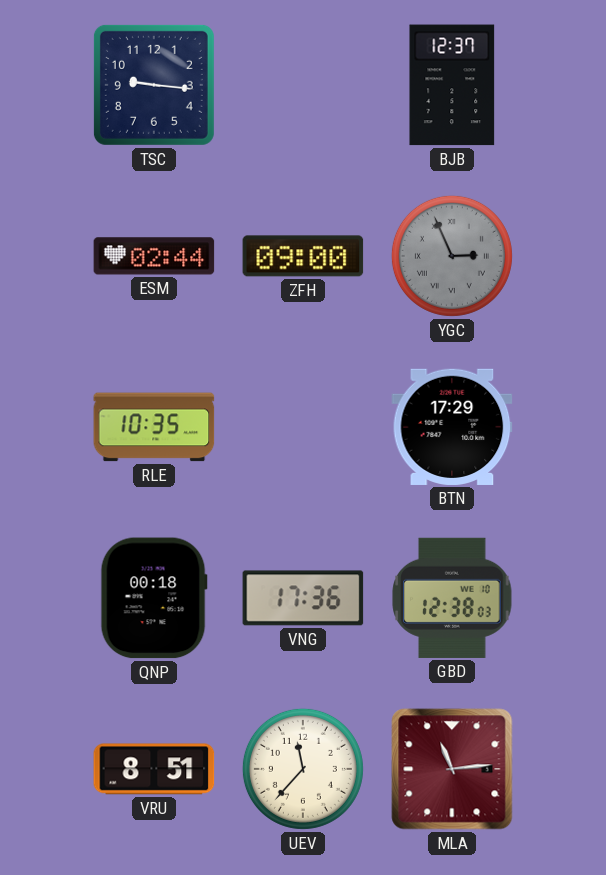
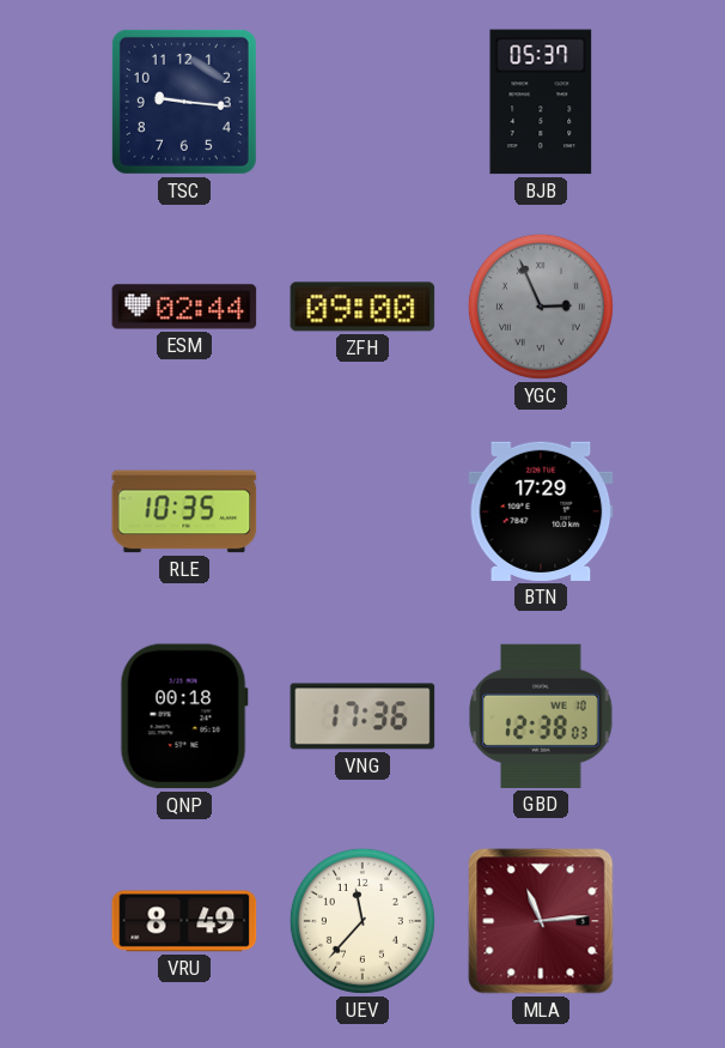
BJB: 12:37 -> 05:37
VRU: 8:51 -> 8:49
